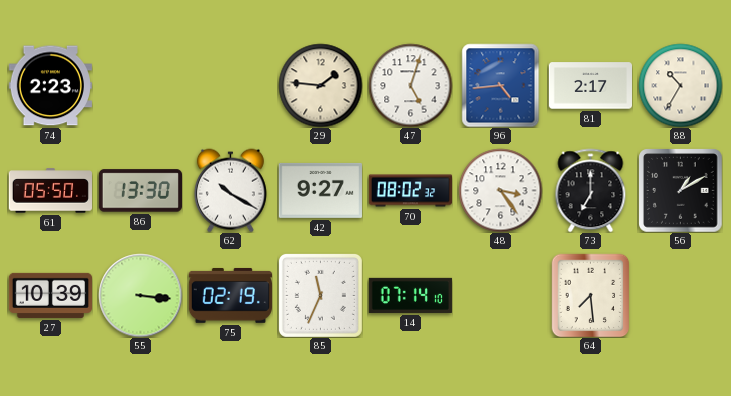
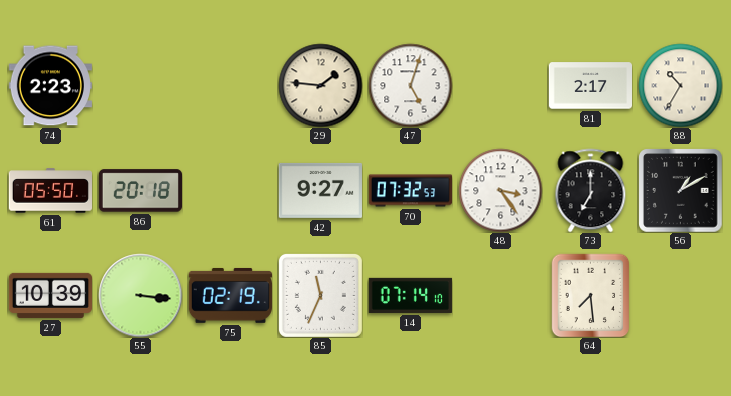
96: 4:44 -> none
86: 13:30 -> 20:18
62: 10:20 -> none
70: 08:02 -> 07:32
